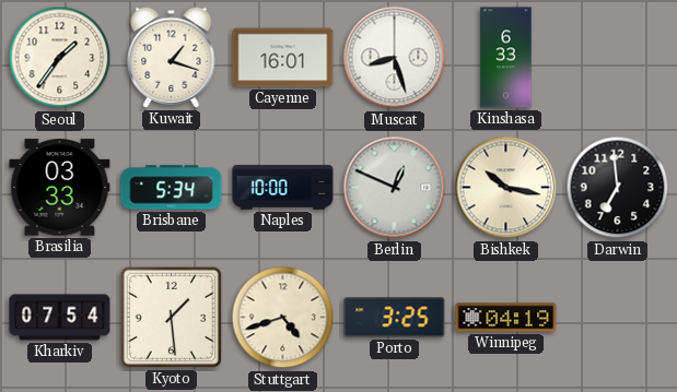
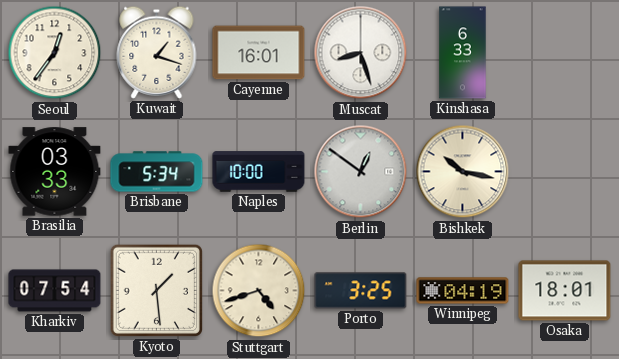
Seoul: 1:36 -> 12:36
Berlin: 12:49 -> 12:51
Darwin: 6:59 -> none
Osaka: none -> 18:01
